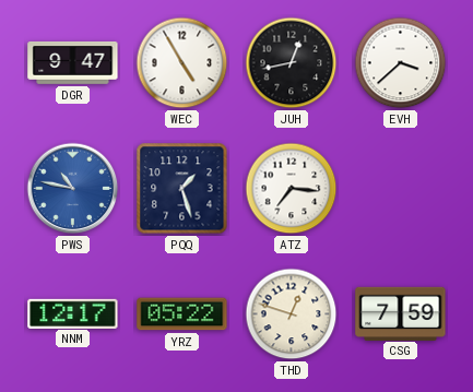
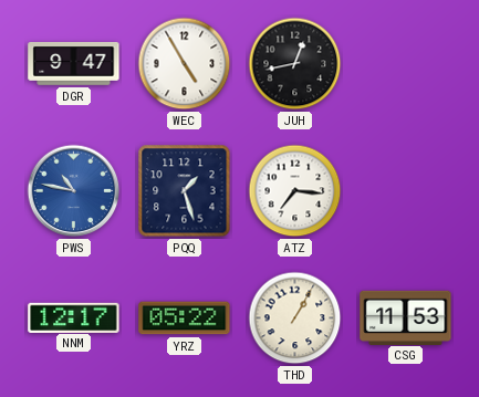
EVH: 3:38 -> none
THD: 12:48 -> 1:05
CSG: 7:59 -> 11:53
